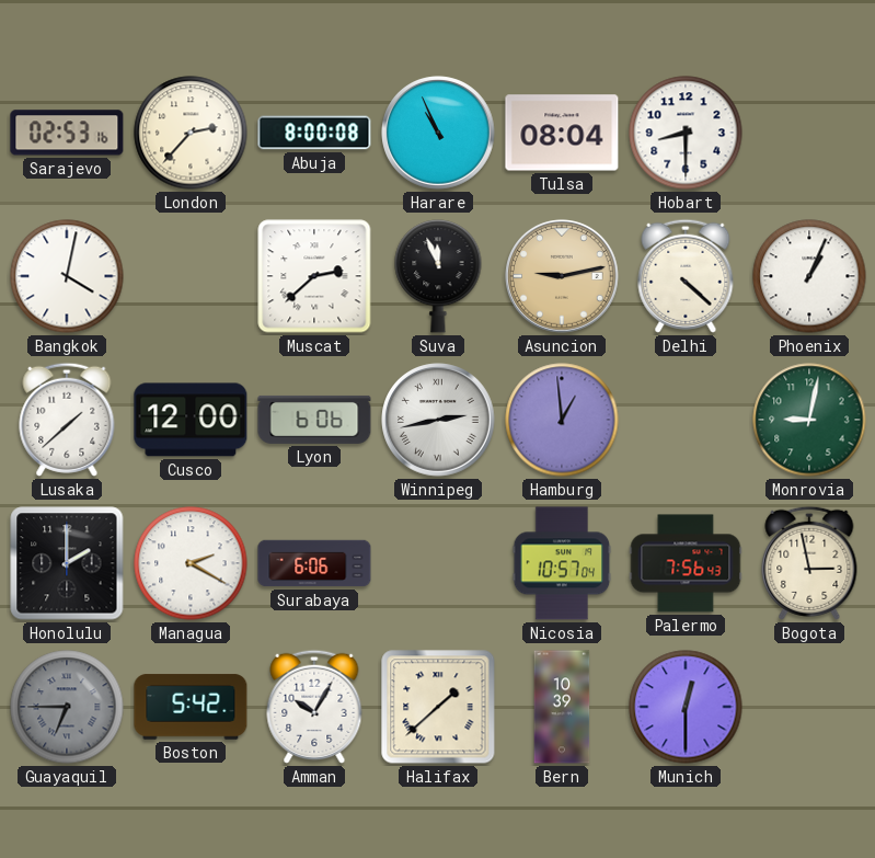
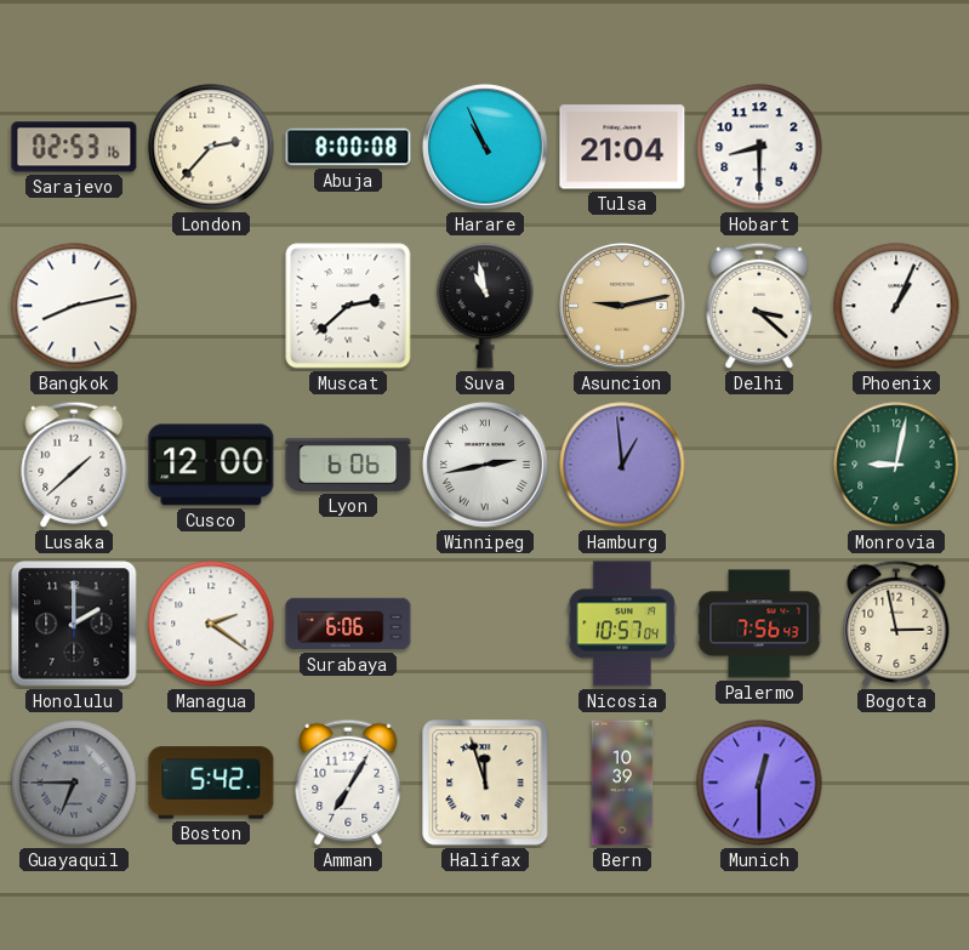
Tulsa: 08:04 -> 21:04
Bangkok: 4:02 -> 8:13
Suva: 11:56 -> 10:58
Delhi: 4:22 -> 3:22
Managua: 2:20 -> 2:21
Amman: 10:05 -> 7:05
Halifax: 1:38 -> 11:57
